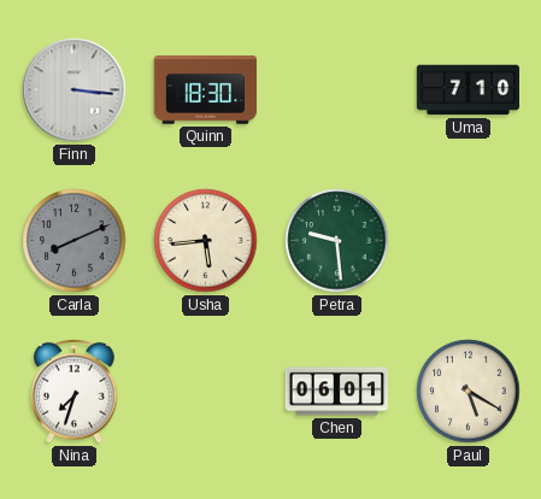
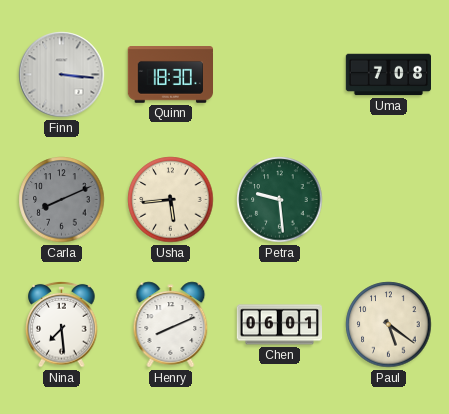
Uma: 7:10 -> 7:08
Nina: 7:33 -> 7:29
Henry: none -> 8:11
Paul: 5:20 -> 5:21
